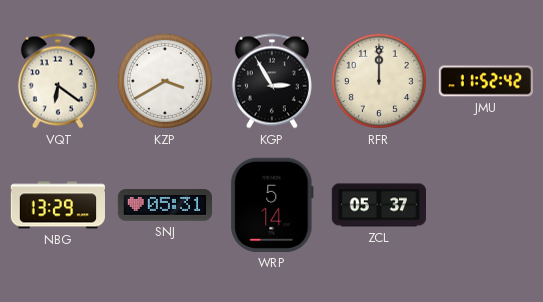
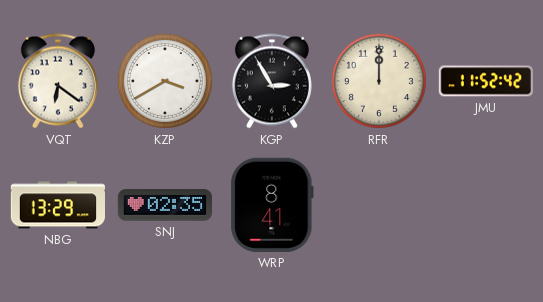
SNJ: 05:31 -> 02:35
WRP: 5:14 -> 8:41
ZCL: 05:37 -> none
